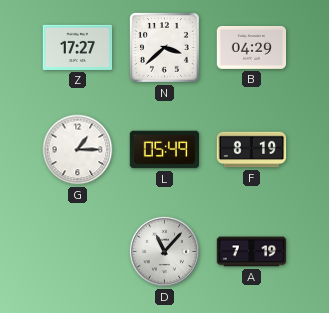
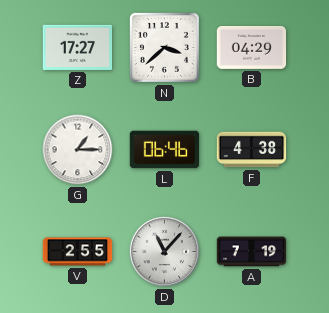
L: 05:49 -> 06:46
F: 8:19 -> 4:38
V: none -> 2:55
